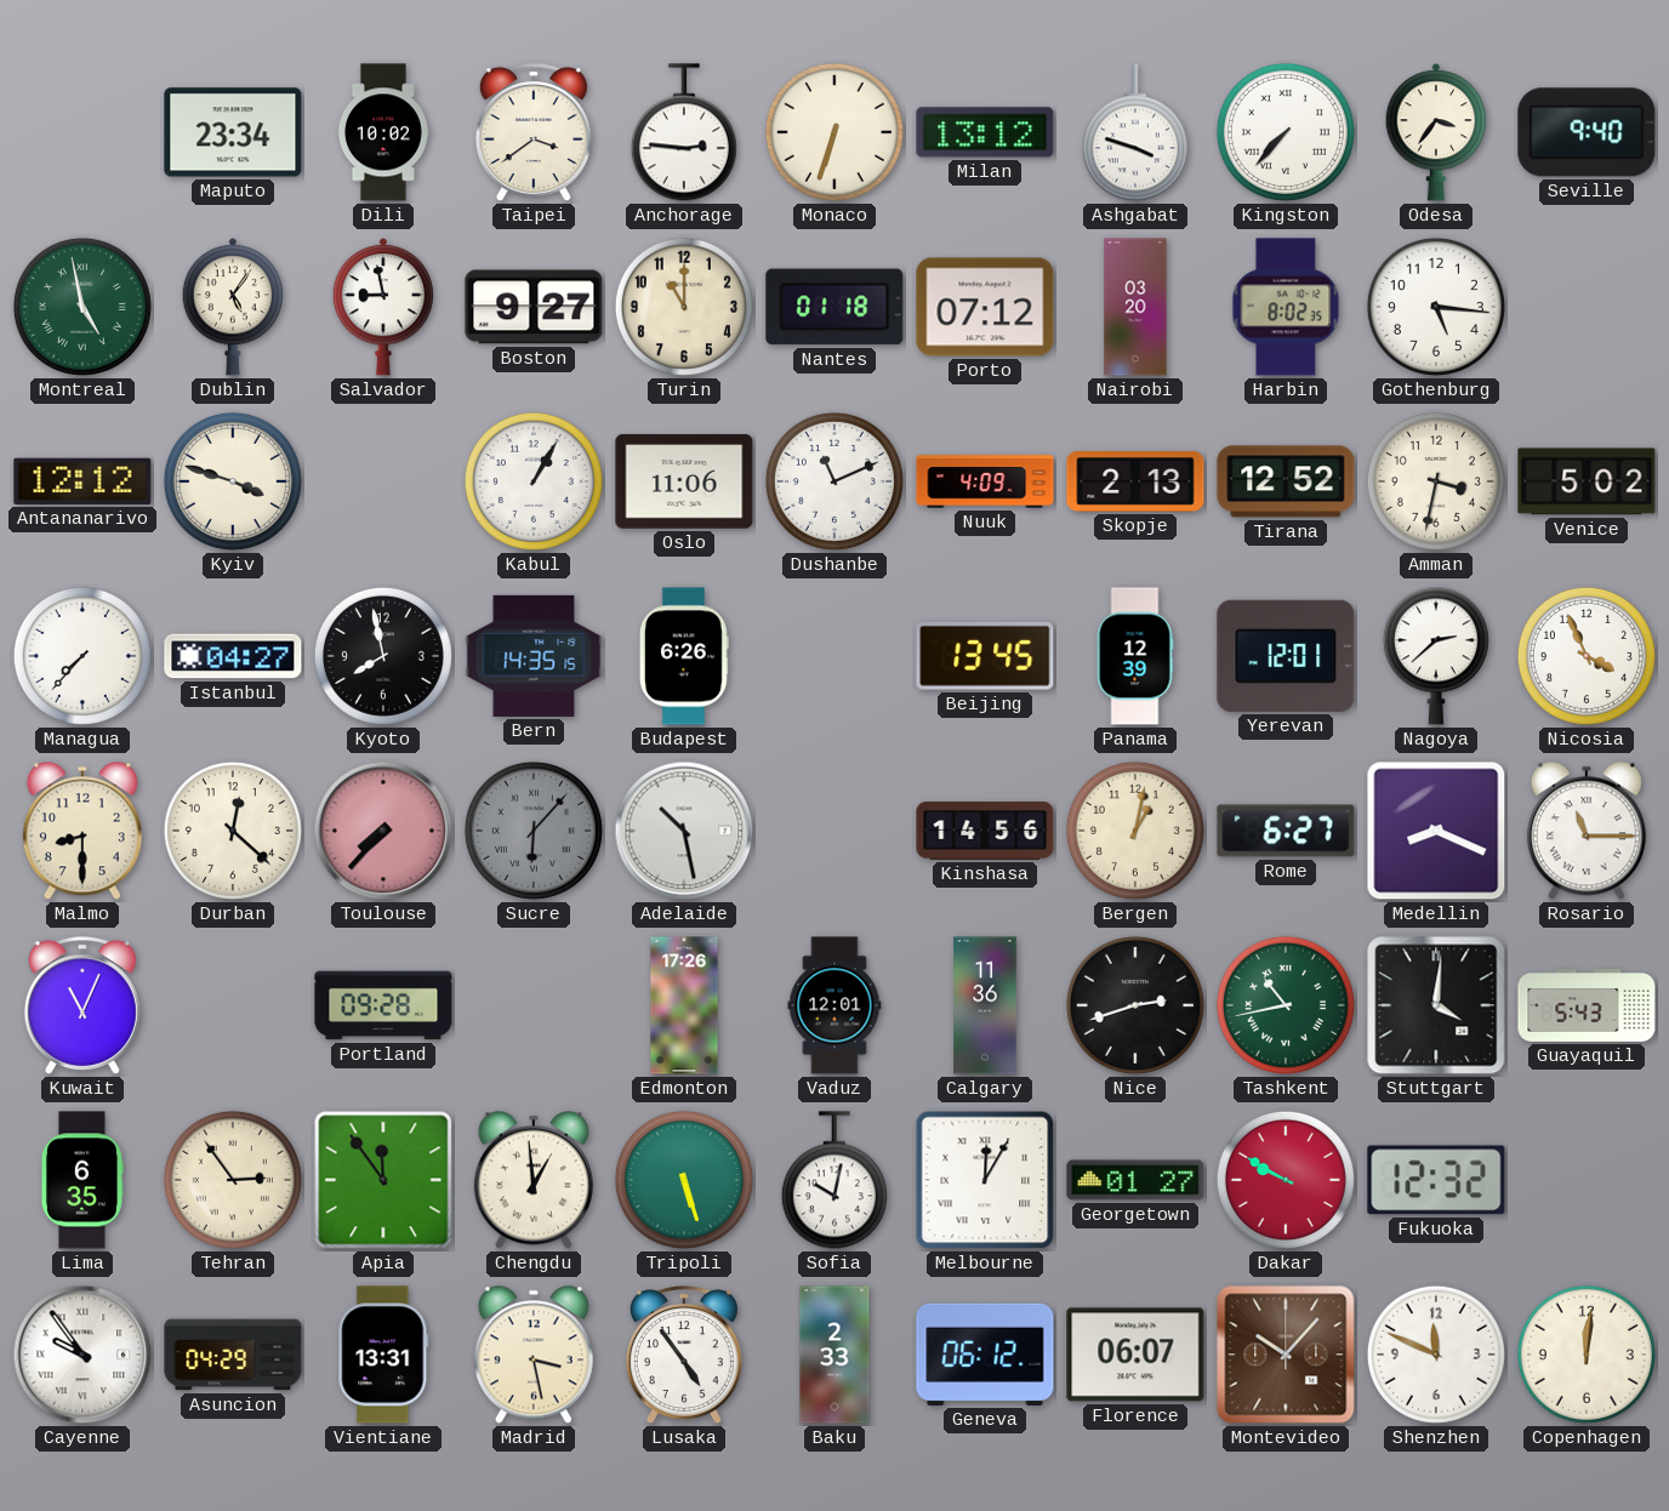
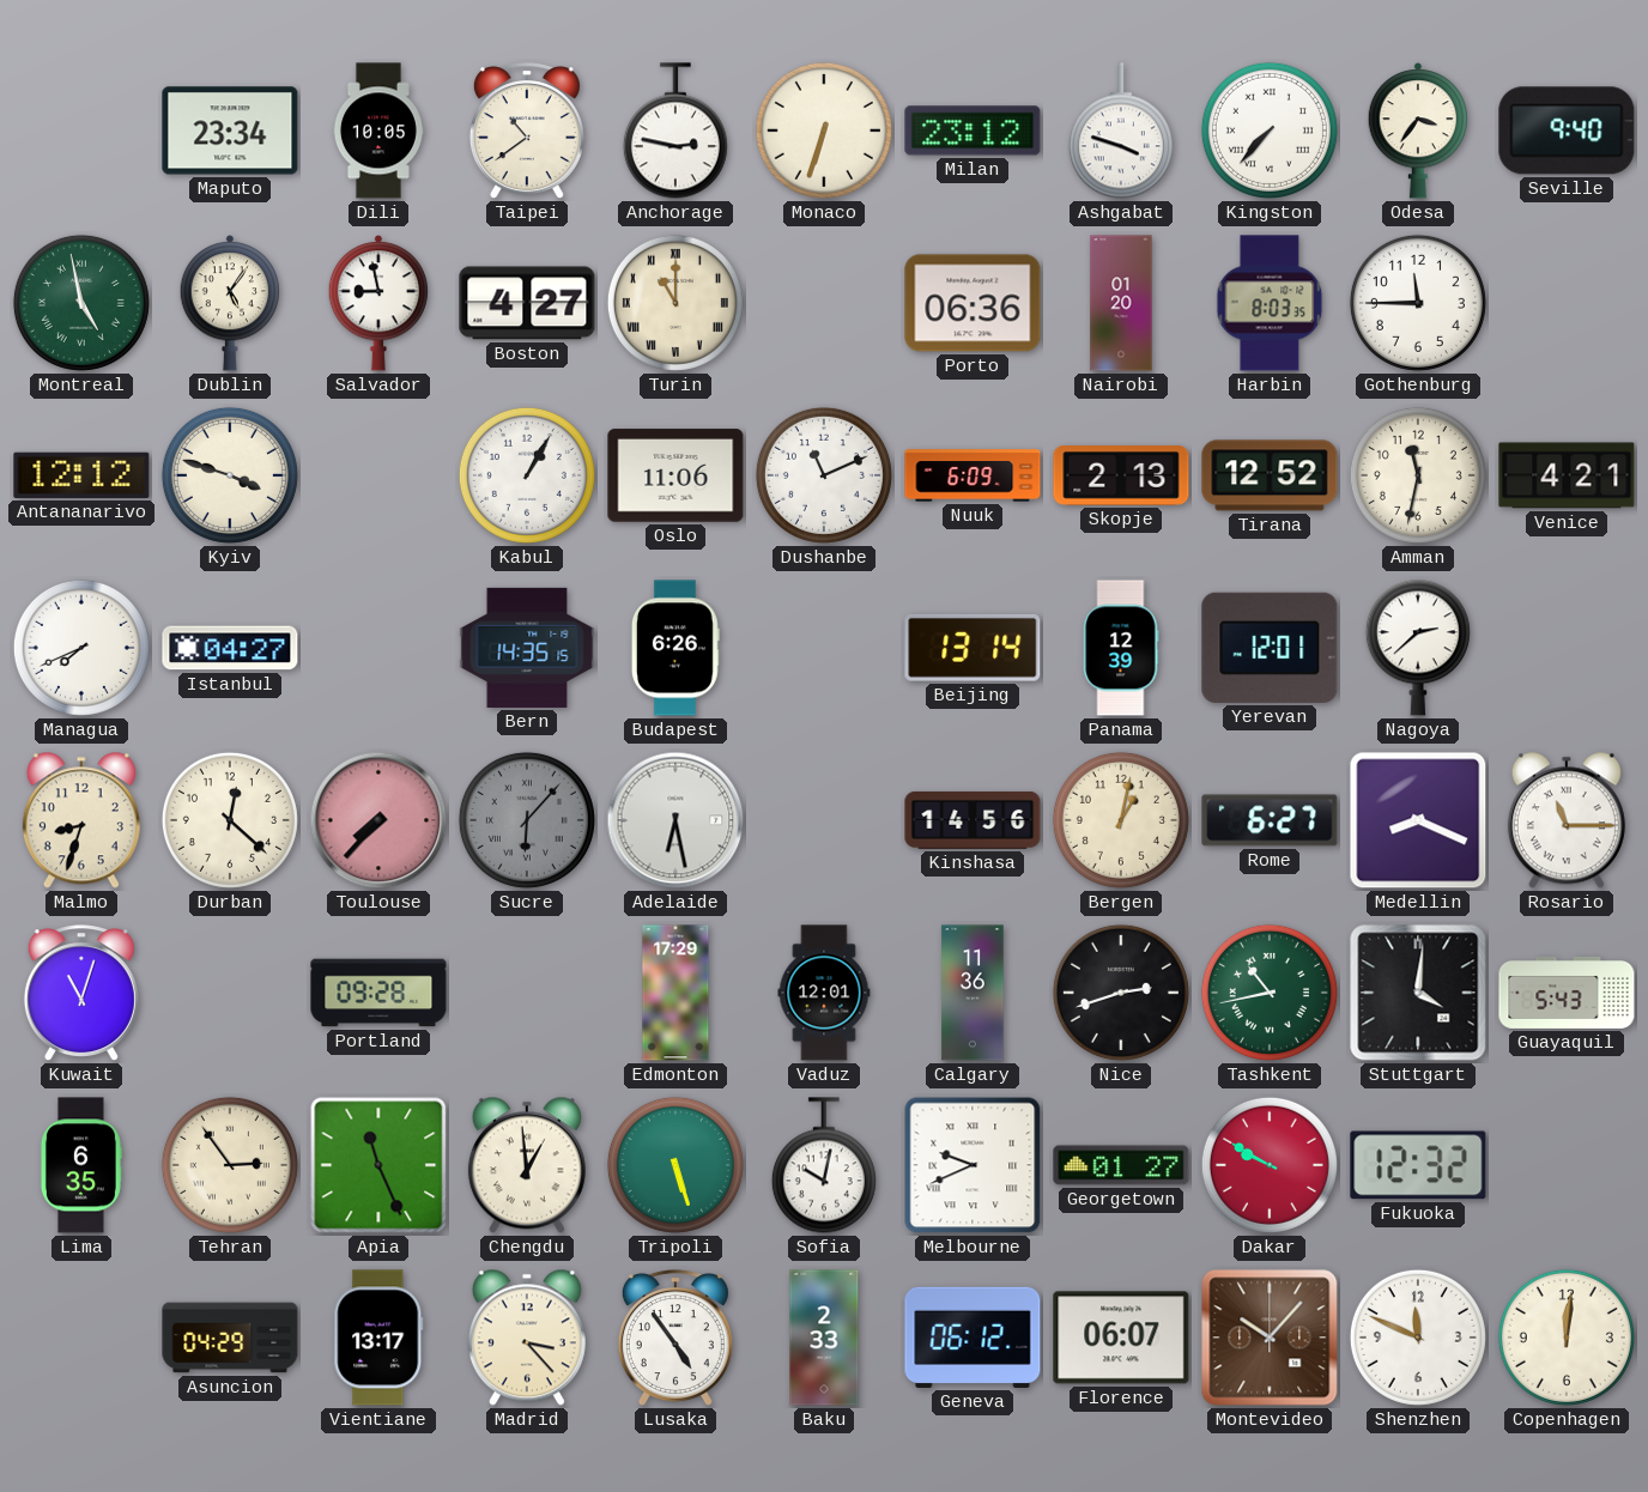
Dili: 10:02 -> 10:05
Taipei: 3:39 -> 10:39
Anchorage: 2:46 -> 2:47
Milan: 13:12 -> 23:12
Boston: 9:27 -> 4:27
Turin numerals: Arabic -> Roman
Nantes: 01:18 -> none
Porto: 07:12 -> 06:36
Nairobi: 03:20 -> 01:20
Harbin: 8:02 -> 8:03
Gothenburg: 5:16 -> 11:45
Nuuk: 4:09 -> 6:09
Amman: 3:32 -> 11:32
Venice: 5:02 -> 4:21
Managua: 7:37 -> 7:41
Kyoto: 7:58 -> none
Beijing: 13:45 -> 13:14
Nicosia: 3:56 -> none
Malmo: 8:30 -> 8:33
Adelaide: 10:28 -> 6:28
Kuwait: 11:04 -> 11:03
Edmonton: 17:26 -> 17:29
Apia: 11:54 -> 11:26
Melbourne: 12:05 -> 9:41
Cayenne: 9:54 -> none
Vientiane: 13:31 -> 13:17
Madrid: 3:28 -> 3:23
